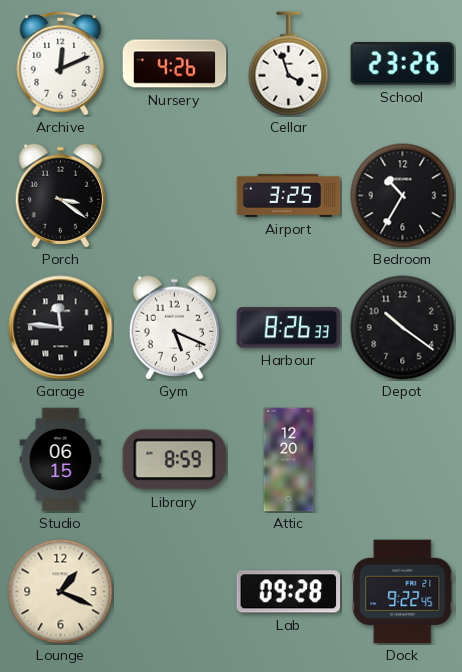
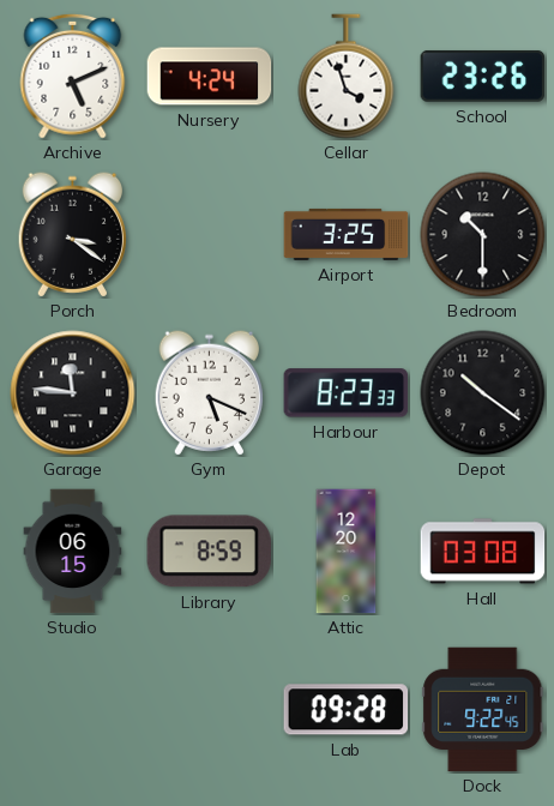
Archive: 12:11 -> 5:11
Nursery: 4:26 -> 4:24
Bedroom: 10:35 -> 10:30
Harbour: 8:26 -> 8:23
Hall: none -> 03:08
Lounge: 1:19 -> none
